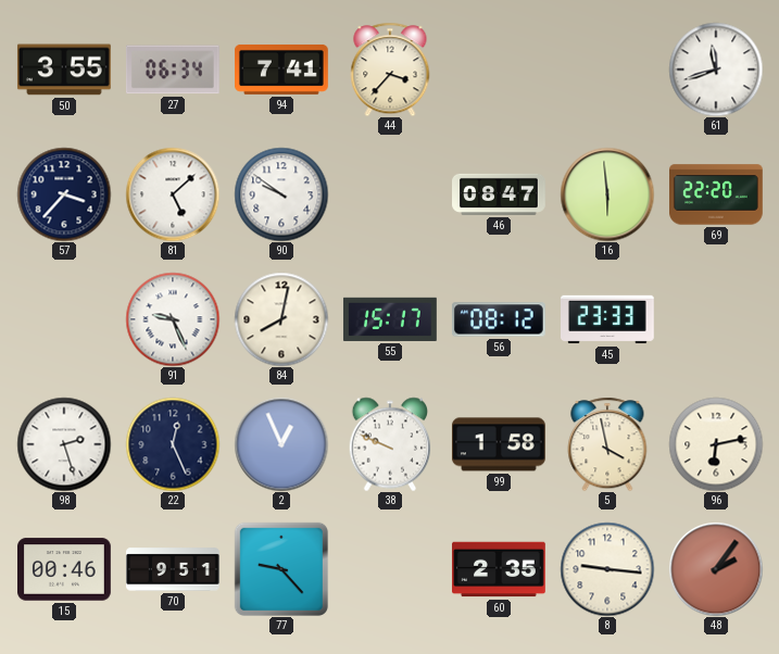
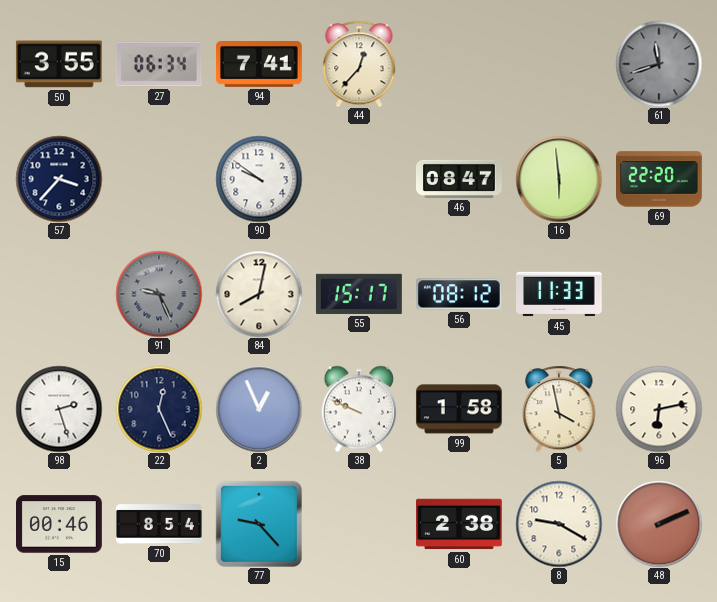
44: 3:37 -> 12:37
61 dial: white -> grey
81: 5:08 -> none
91 dial: white -> grey
45: 23:33 -> 11:33
70: 9:51 -> 8:54
60: 2:35 -> 2:38
8: 9:16 -> 9:20
48: 2:06 -> 2:11
